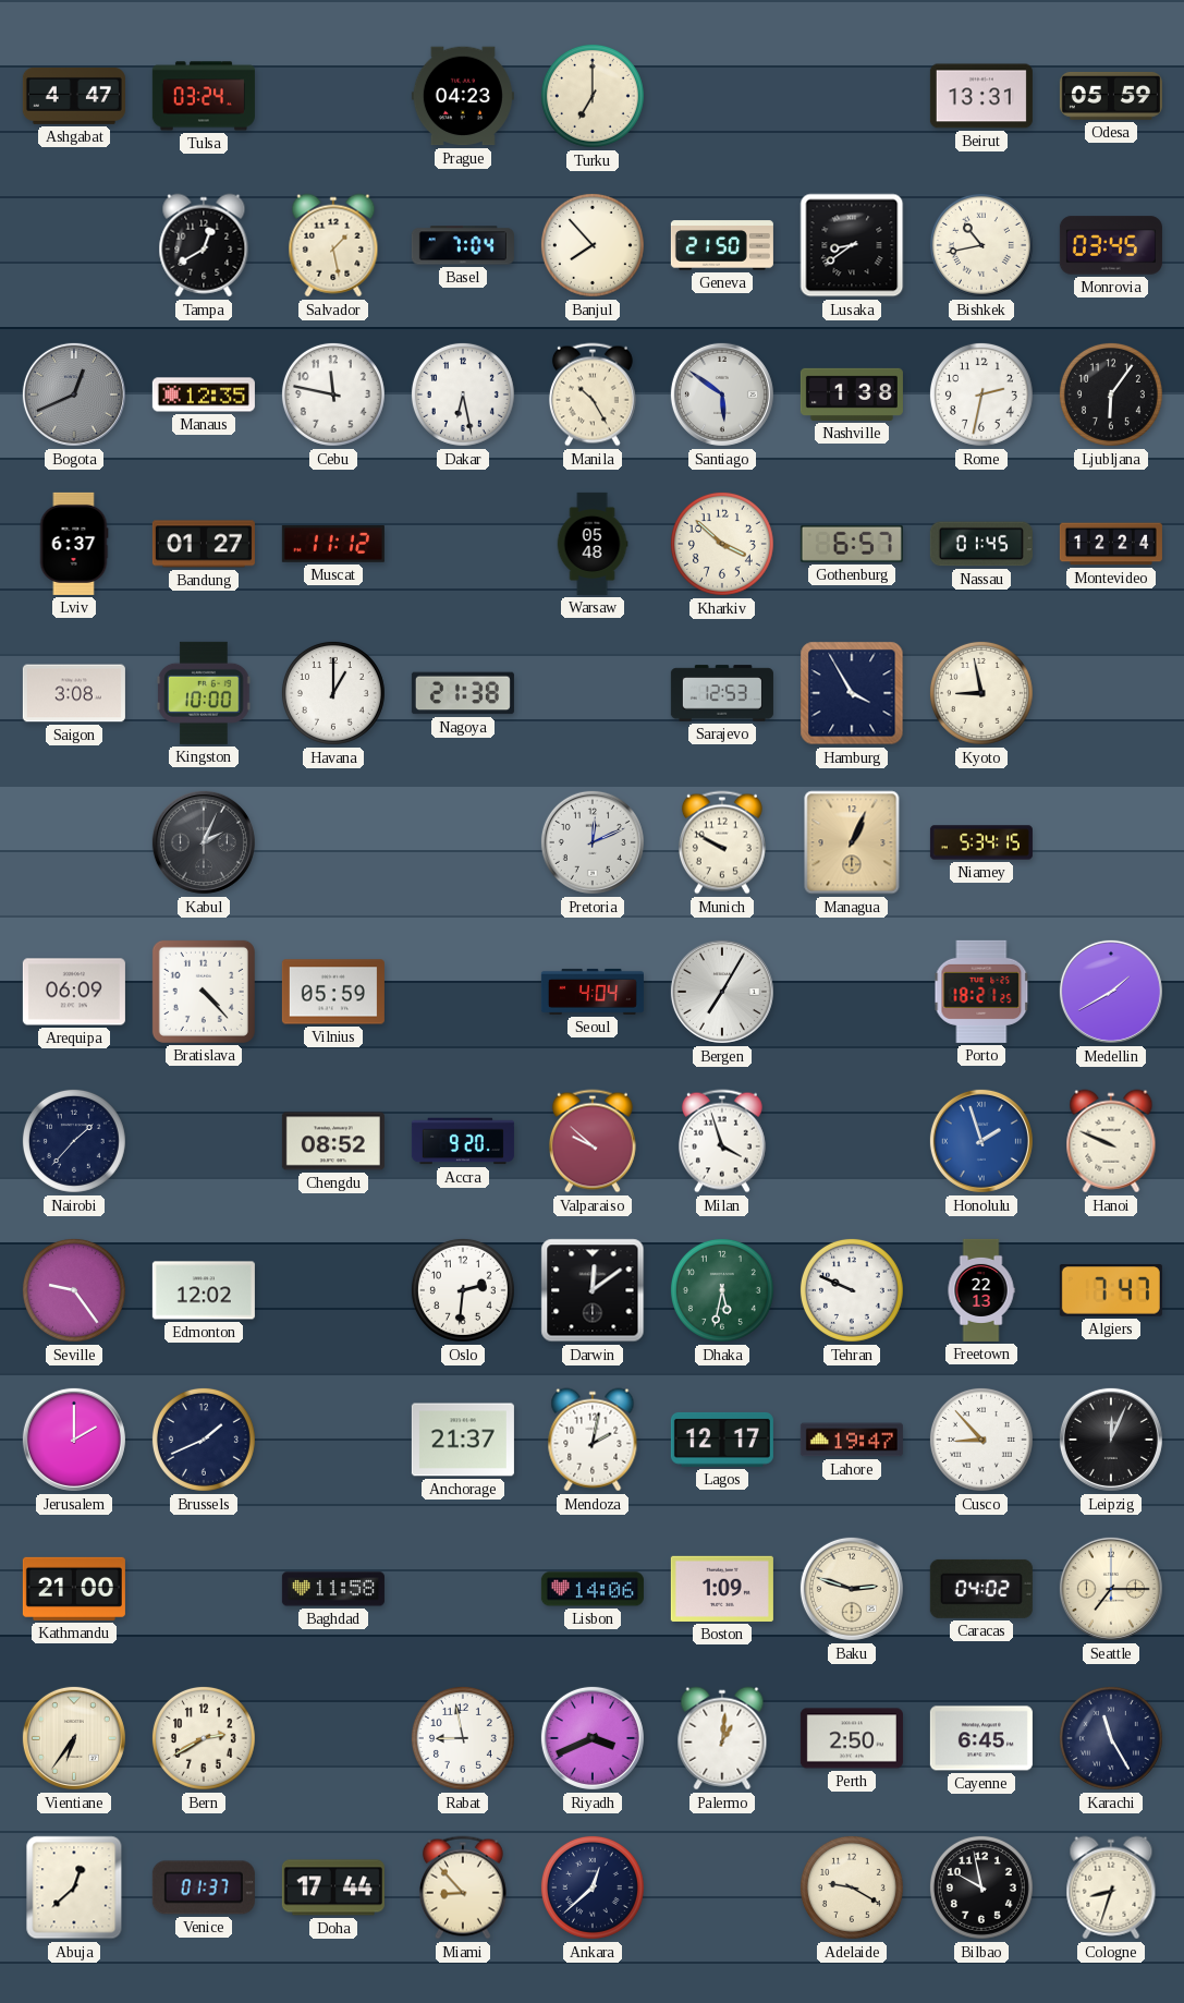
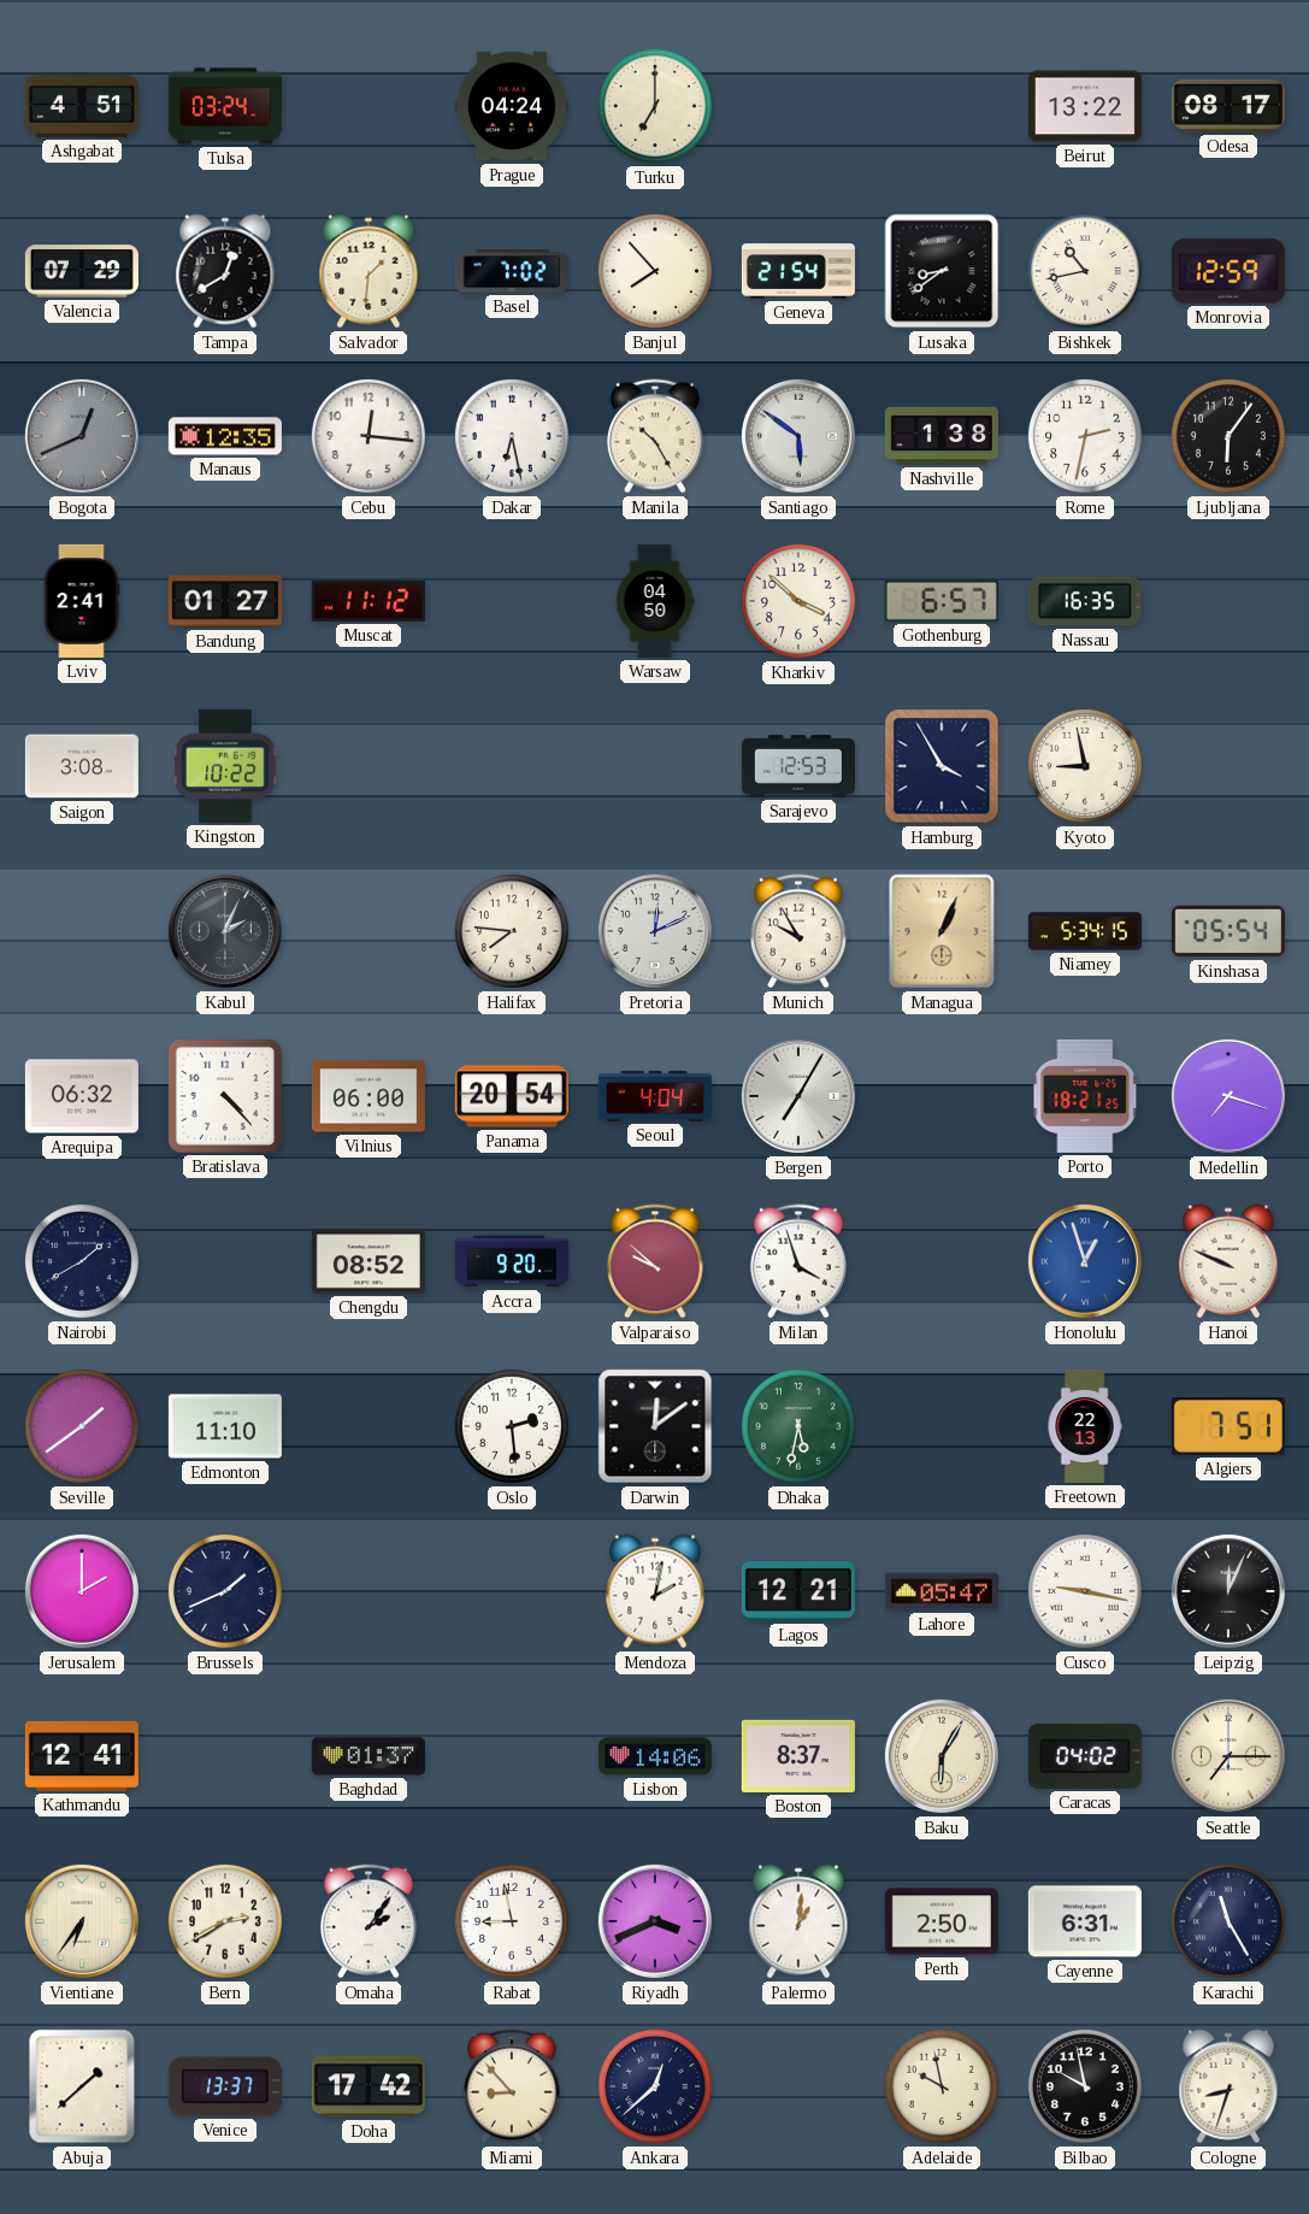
Ashgabat: 4:47 -> 4:51
Prague: 04:23 -> 04:24
Beirut: 13:31 -> 13:22
Odesa: 05:59 -> 08:17
Valencia: none -> 07:29
Salvador: 1:28 -> 1:31
Basel: 7:04 -> 7:02
Geneva: 21:50 -> 21:54
Monrovia: 03:45 -> 12:59
Cebu: 11:47 -> 12:16
Lviv: 6:37 -> 2:41
Warsaw: 05:48 -> 04:50
Nassau: 01:45 -> 16:35
Montevideo: 12:24 -> none
Kingston: 10:00 -> 10:22
Havana: 1:00 -> none
Nagoya: 21:38 -> none
Halifax: none -> 7:46
Munich: 9:50 -> 9:55
Kinshasa: none -> 05:54
Arequipa: 06:09 -> 06:32
Vilnius: 05:59 -> 06:00
Panama: none -> 20:54
Medellin: 1:40 -> 7:18
Nairobi: 1:37 -> 1:40
Honolulu: 1:57 -> 12:57
Seville: 9:24 -> 1:39
Edmonton: 12:02 -> 11:10
Oslo: 2:31 -> 2:29
Tehran: 9:49 -> none
Algiers: 7:47 -> 7:51
Anchorage: 21:37 -> none
Lagos: 12:17 -> 12:21
Lahore: 19:47 -> 05:47
Cusco: 8:53 -> 9:17
Kathmandu: 21:00 -> 12:41
Baghdad: 11:58 -> 01:37
Boston: 1:09 -> 8:37
Baku: 2:48 -> 6:05
Omaha: none -> 2:06
Cayenne: 6:45 -> 6:31
Abuja: 12:38 -> 1:38
Venice: 01:37 -> 13:37
Doha: 17:44 -> 17:42
Adelaide: 9:20 -> 9:58
